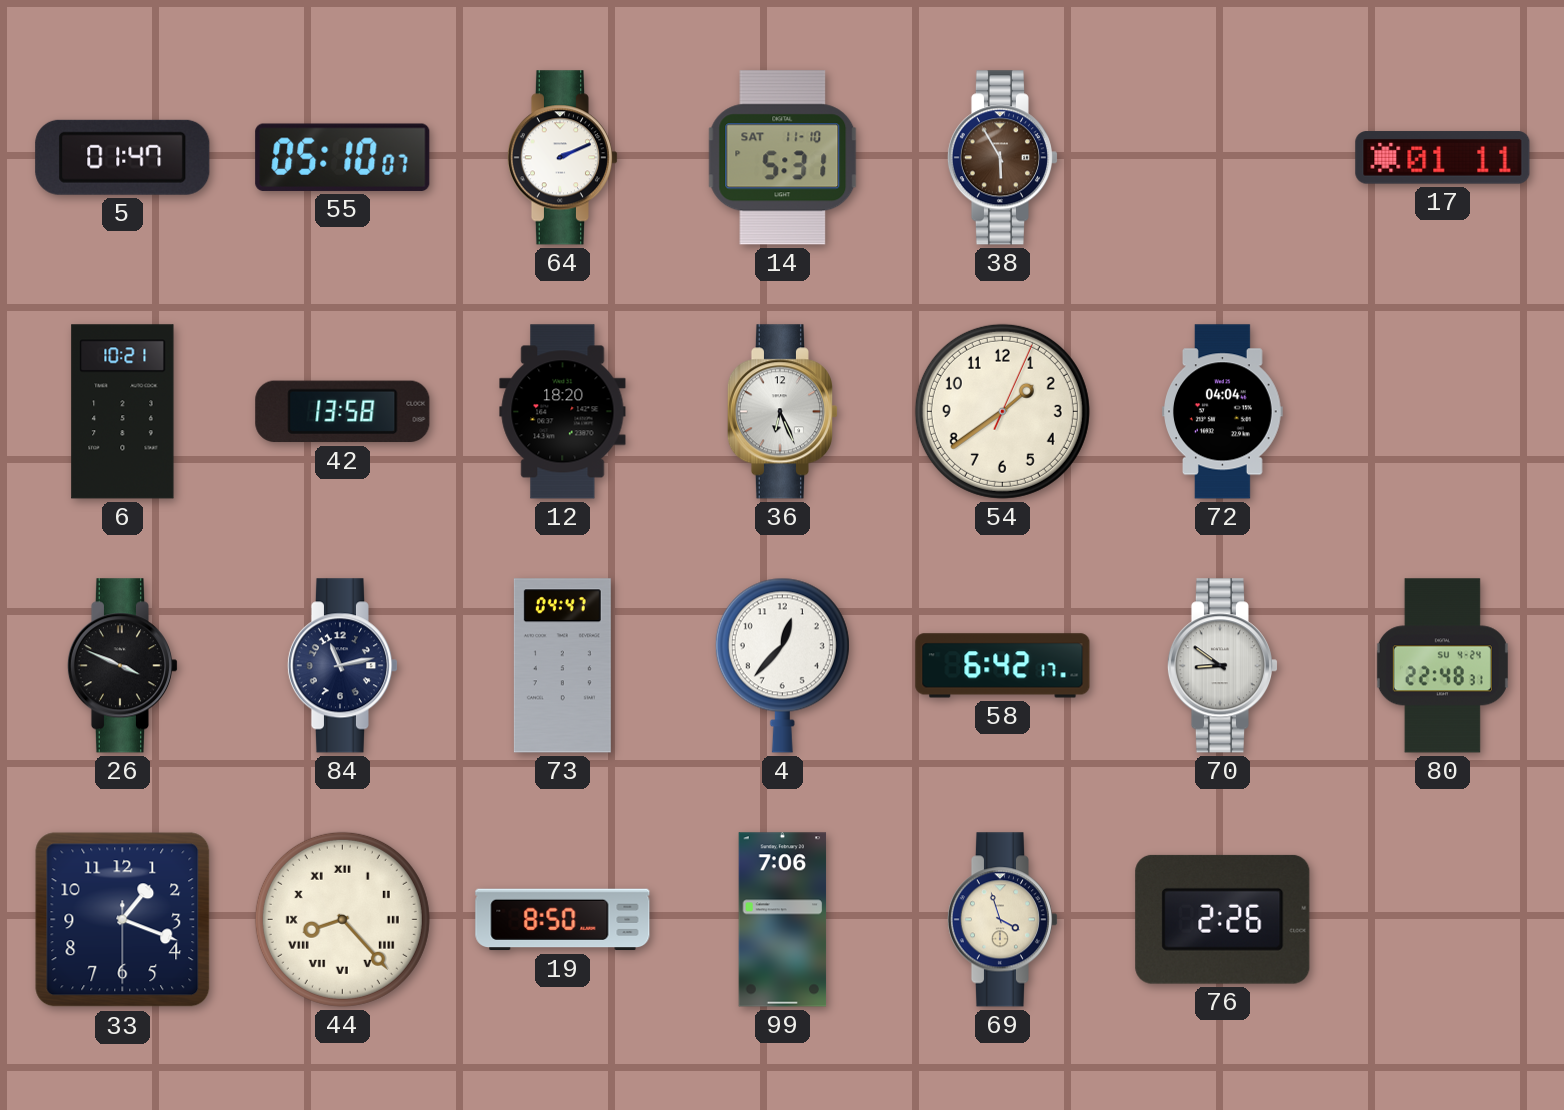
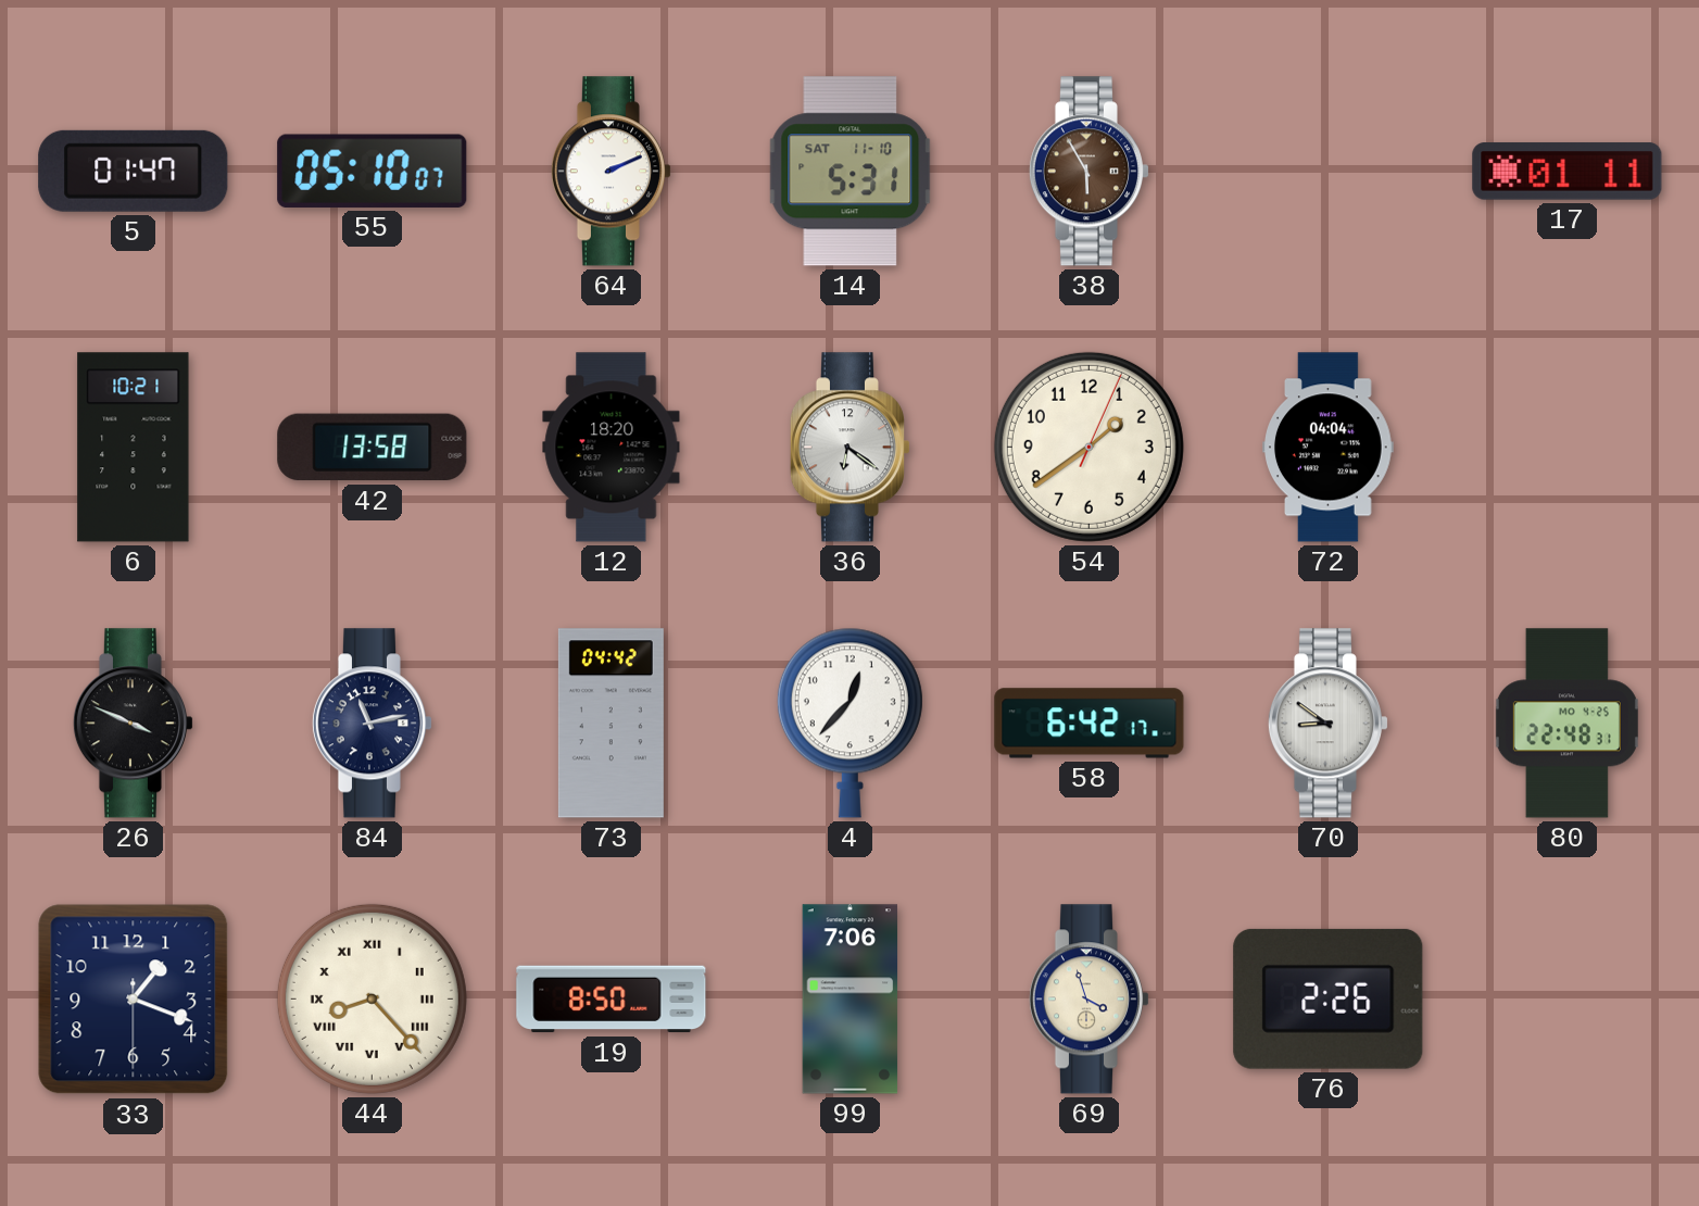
36: 6:26 -> 6:21
73: 04:47 -> 04:42
80 date: SU 4-24 -> MO 4-25
